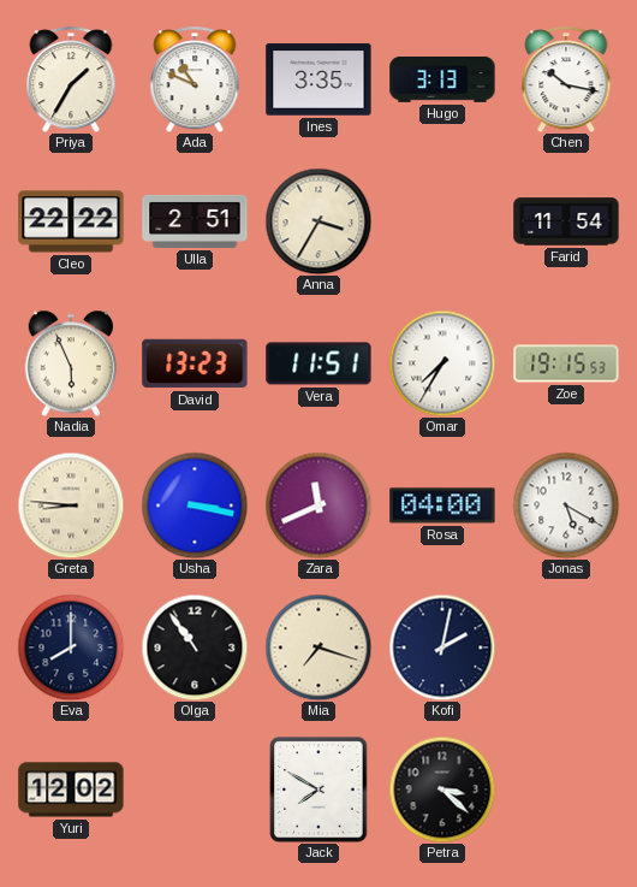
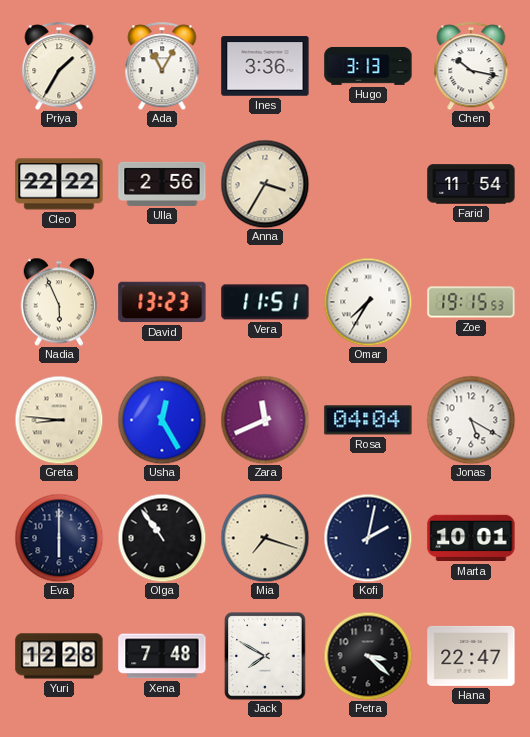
Ada: 10:49 -> 11:05
Ines: 3:35 -> 3:36
Ulla: 2:51 -> 2:56
Usha: 3:17 -> 12:25
Rosa: 04:00 -> 04:04
Eva: 8:00 -> 6:00
Marta: none -> 10:01
Yuri: 12:02 -> 12:28
Xena: none -> 7:48
Hana: none -> 22:47
